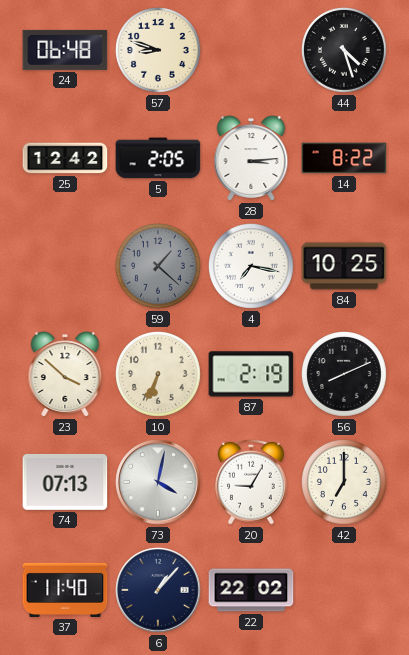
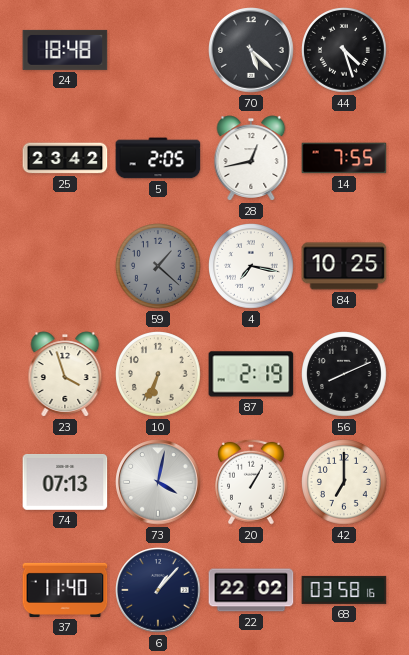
24: 06:48 -> 18:48
57: 8:48 -> none
70: none -> 5:22
25: 12:42 -> 23:42
28: 3:14 -> 12:43
14: 8:22 -> 7:55
23: 3:52 -> 3:57
20: 9:05 -> 1:05
68: none -> 03:58
